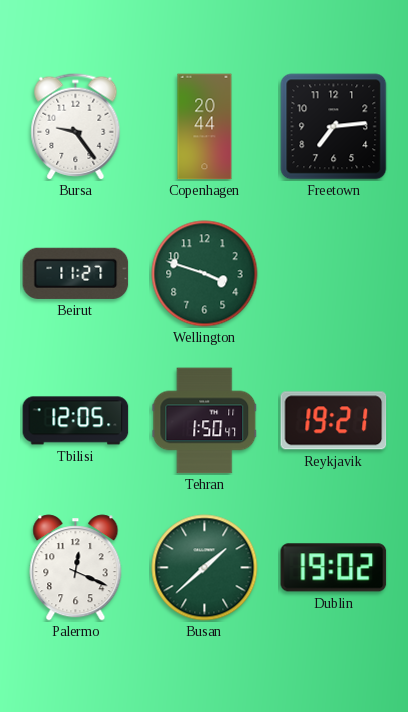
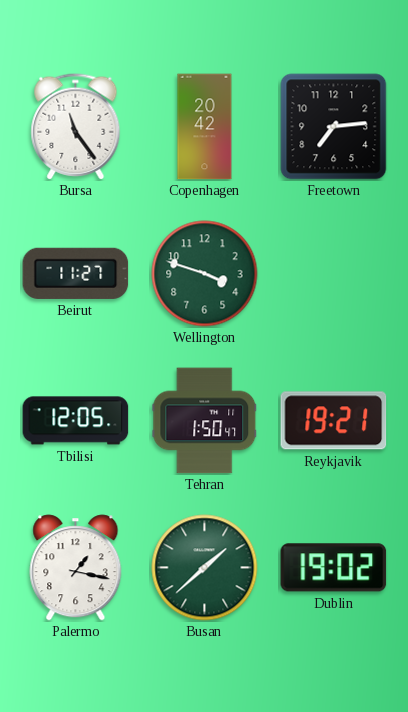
Bursa: 9:24 -> 11:24
Copenhagen: 20:44 -> 20:42
Palermo: 12:19 -> 1:17
